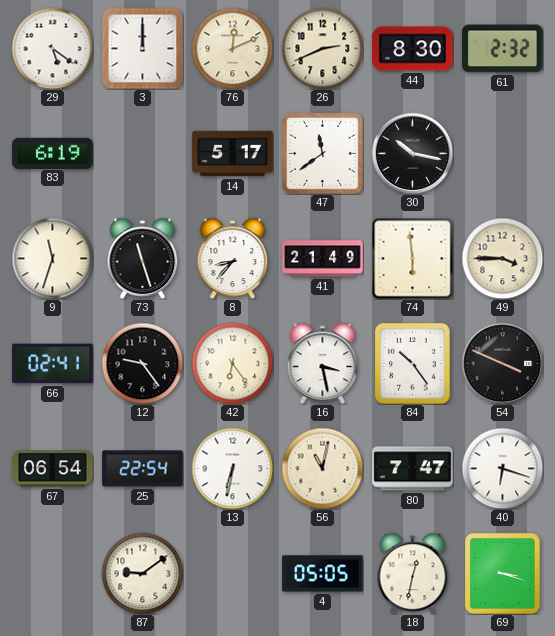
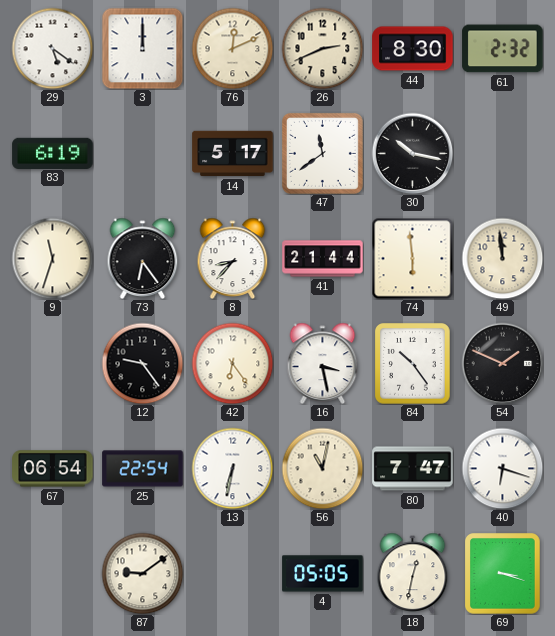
73: 11:27 -> 6:24
41: 21:49 -> 21:44
49: 3:45 -> 11:59
66: 02:41 -> none
54: 3:49 -> 1:49
